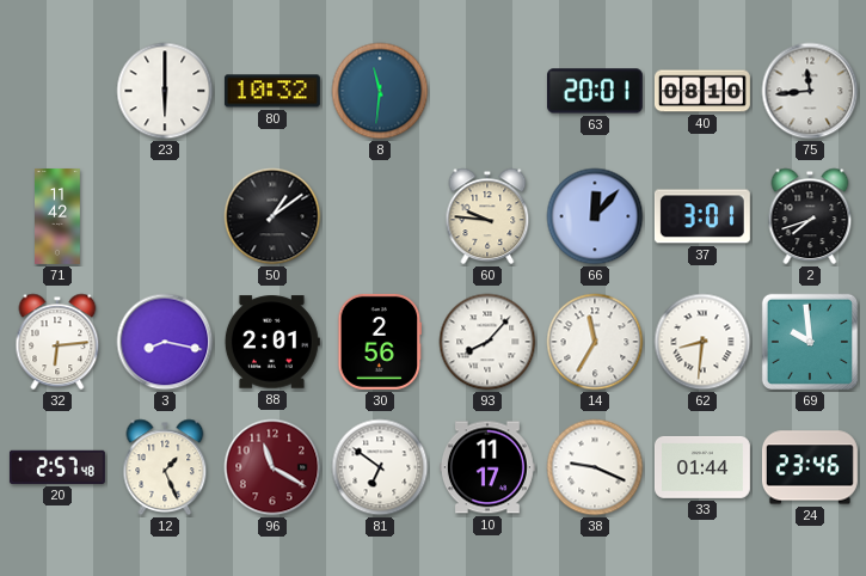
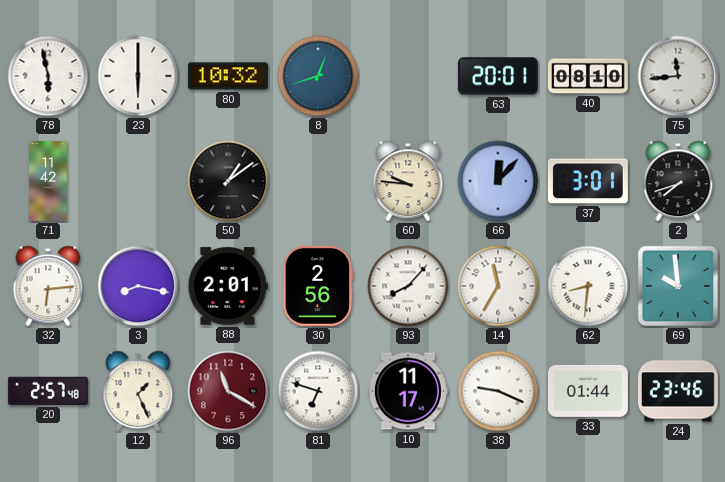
78: none -> 5:58
8: 11:31 -> 12:42
81: 6:51 -> 6:48
